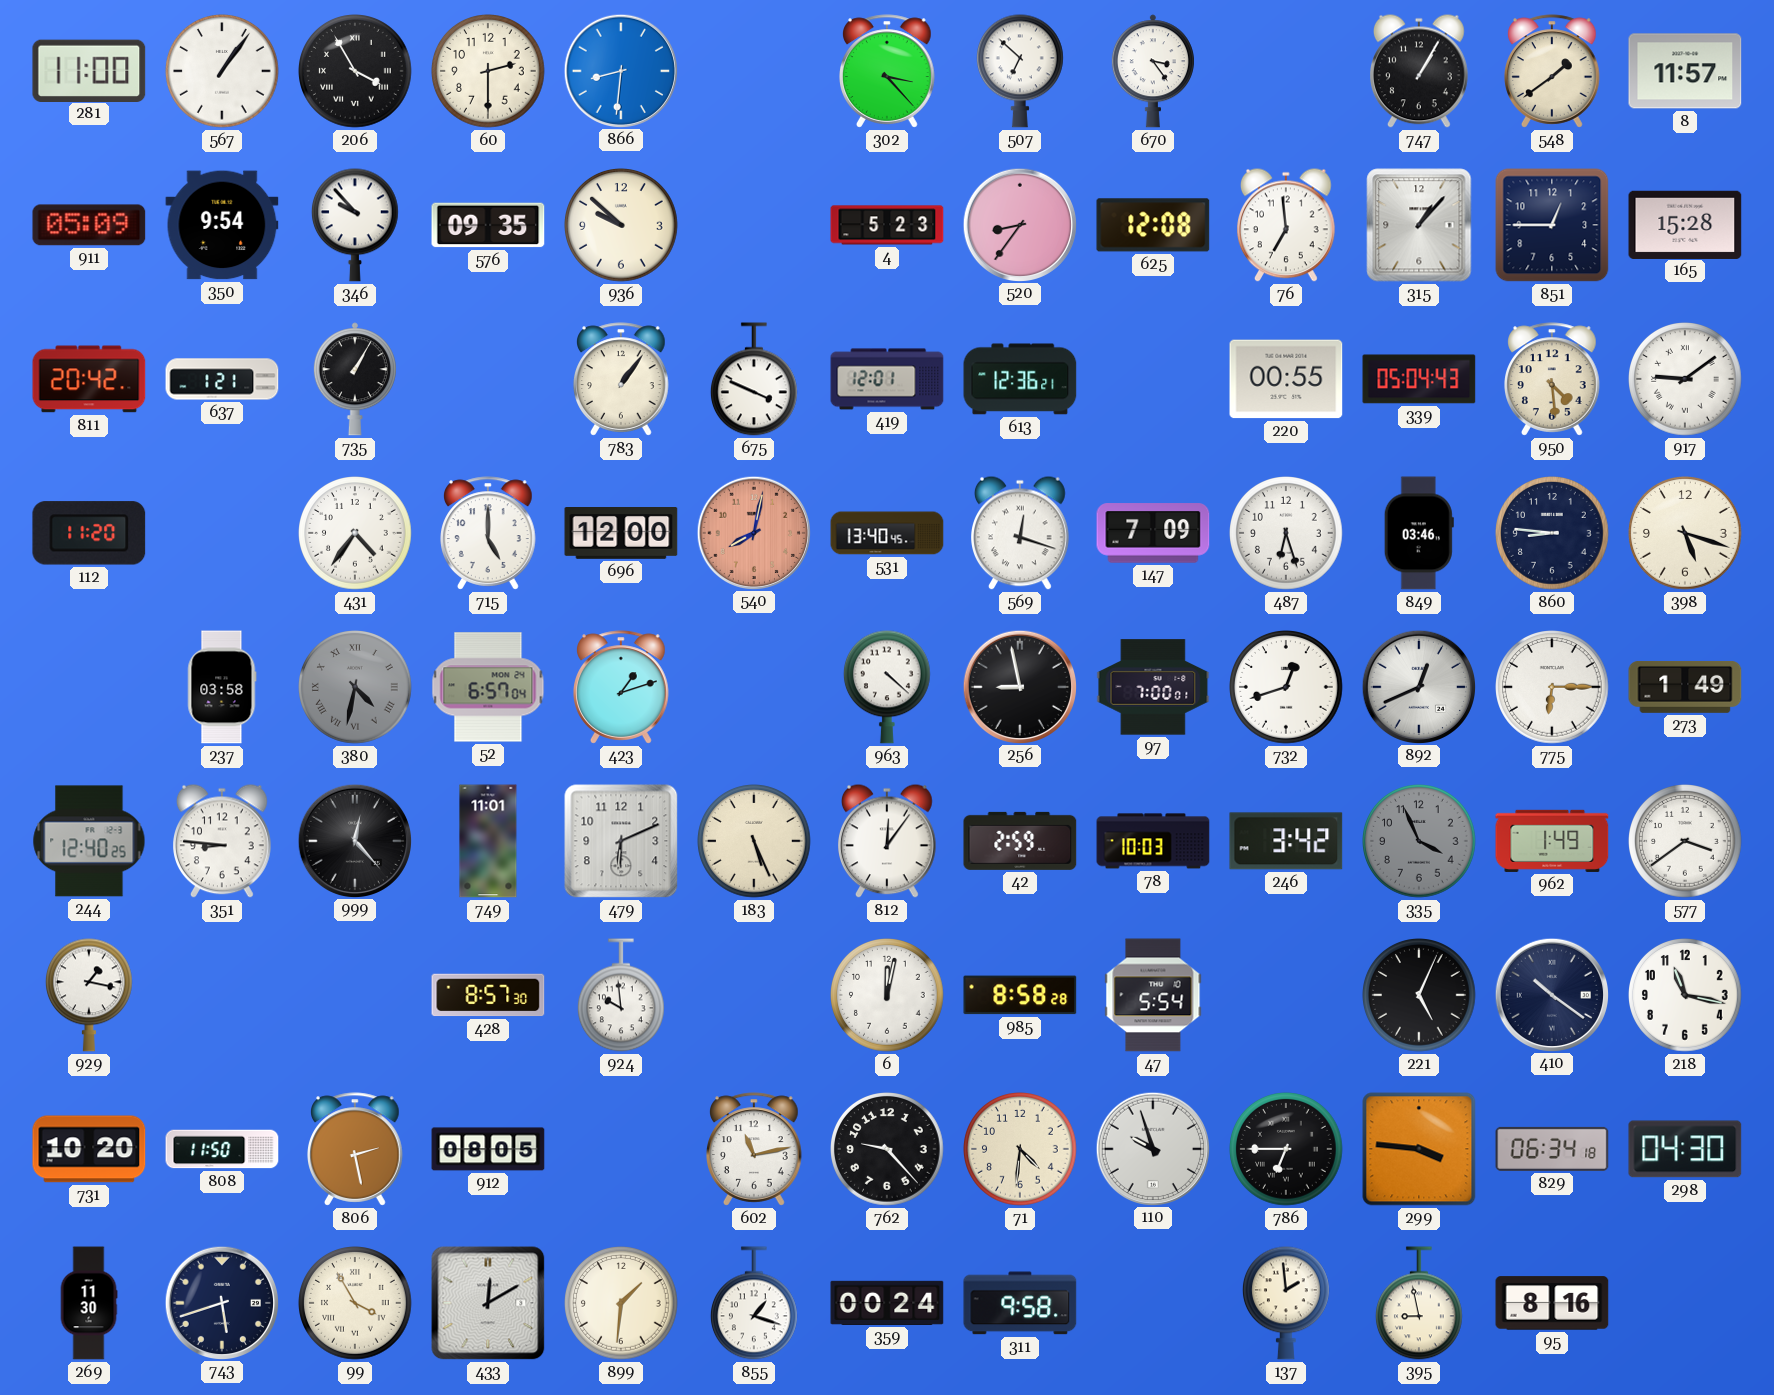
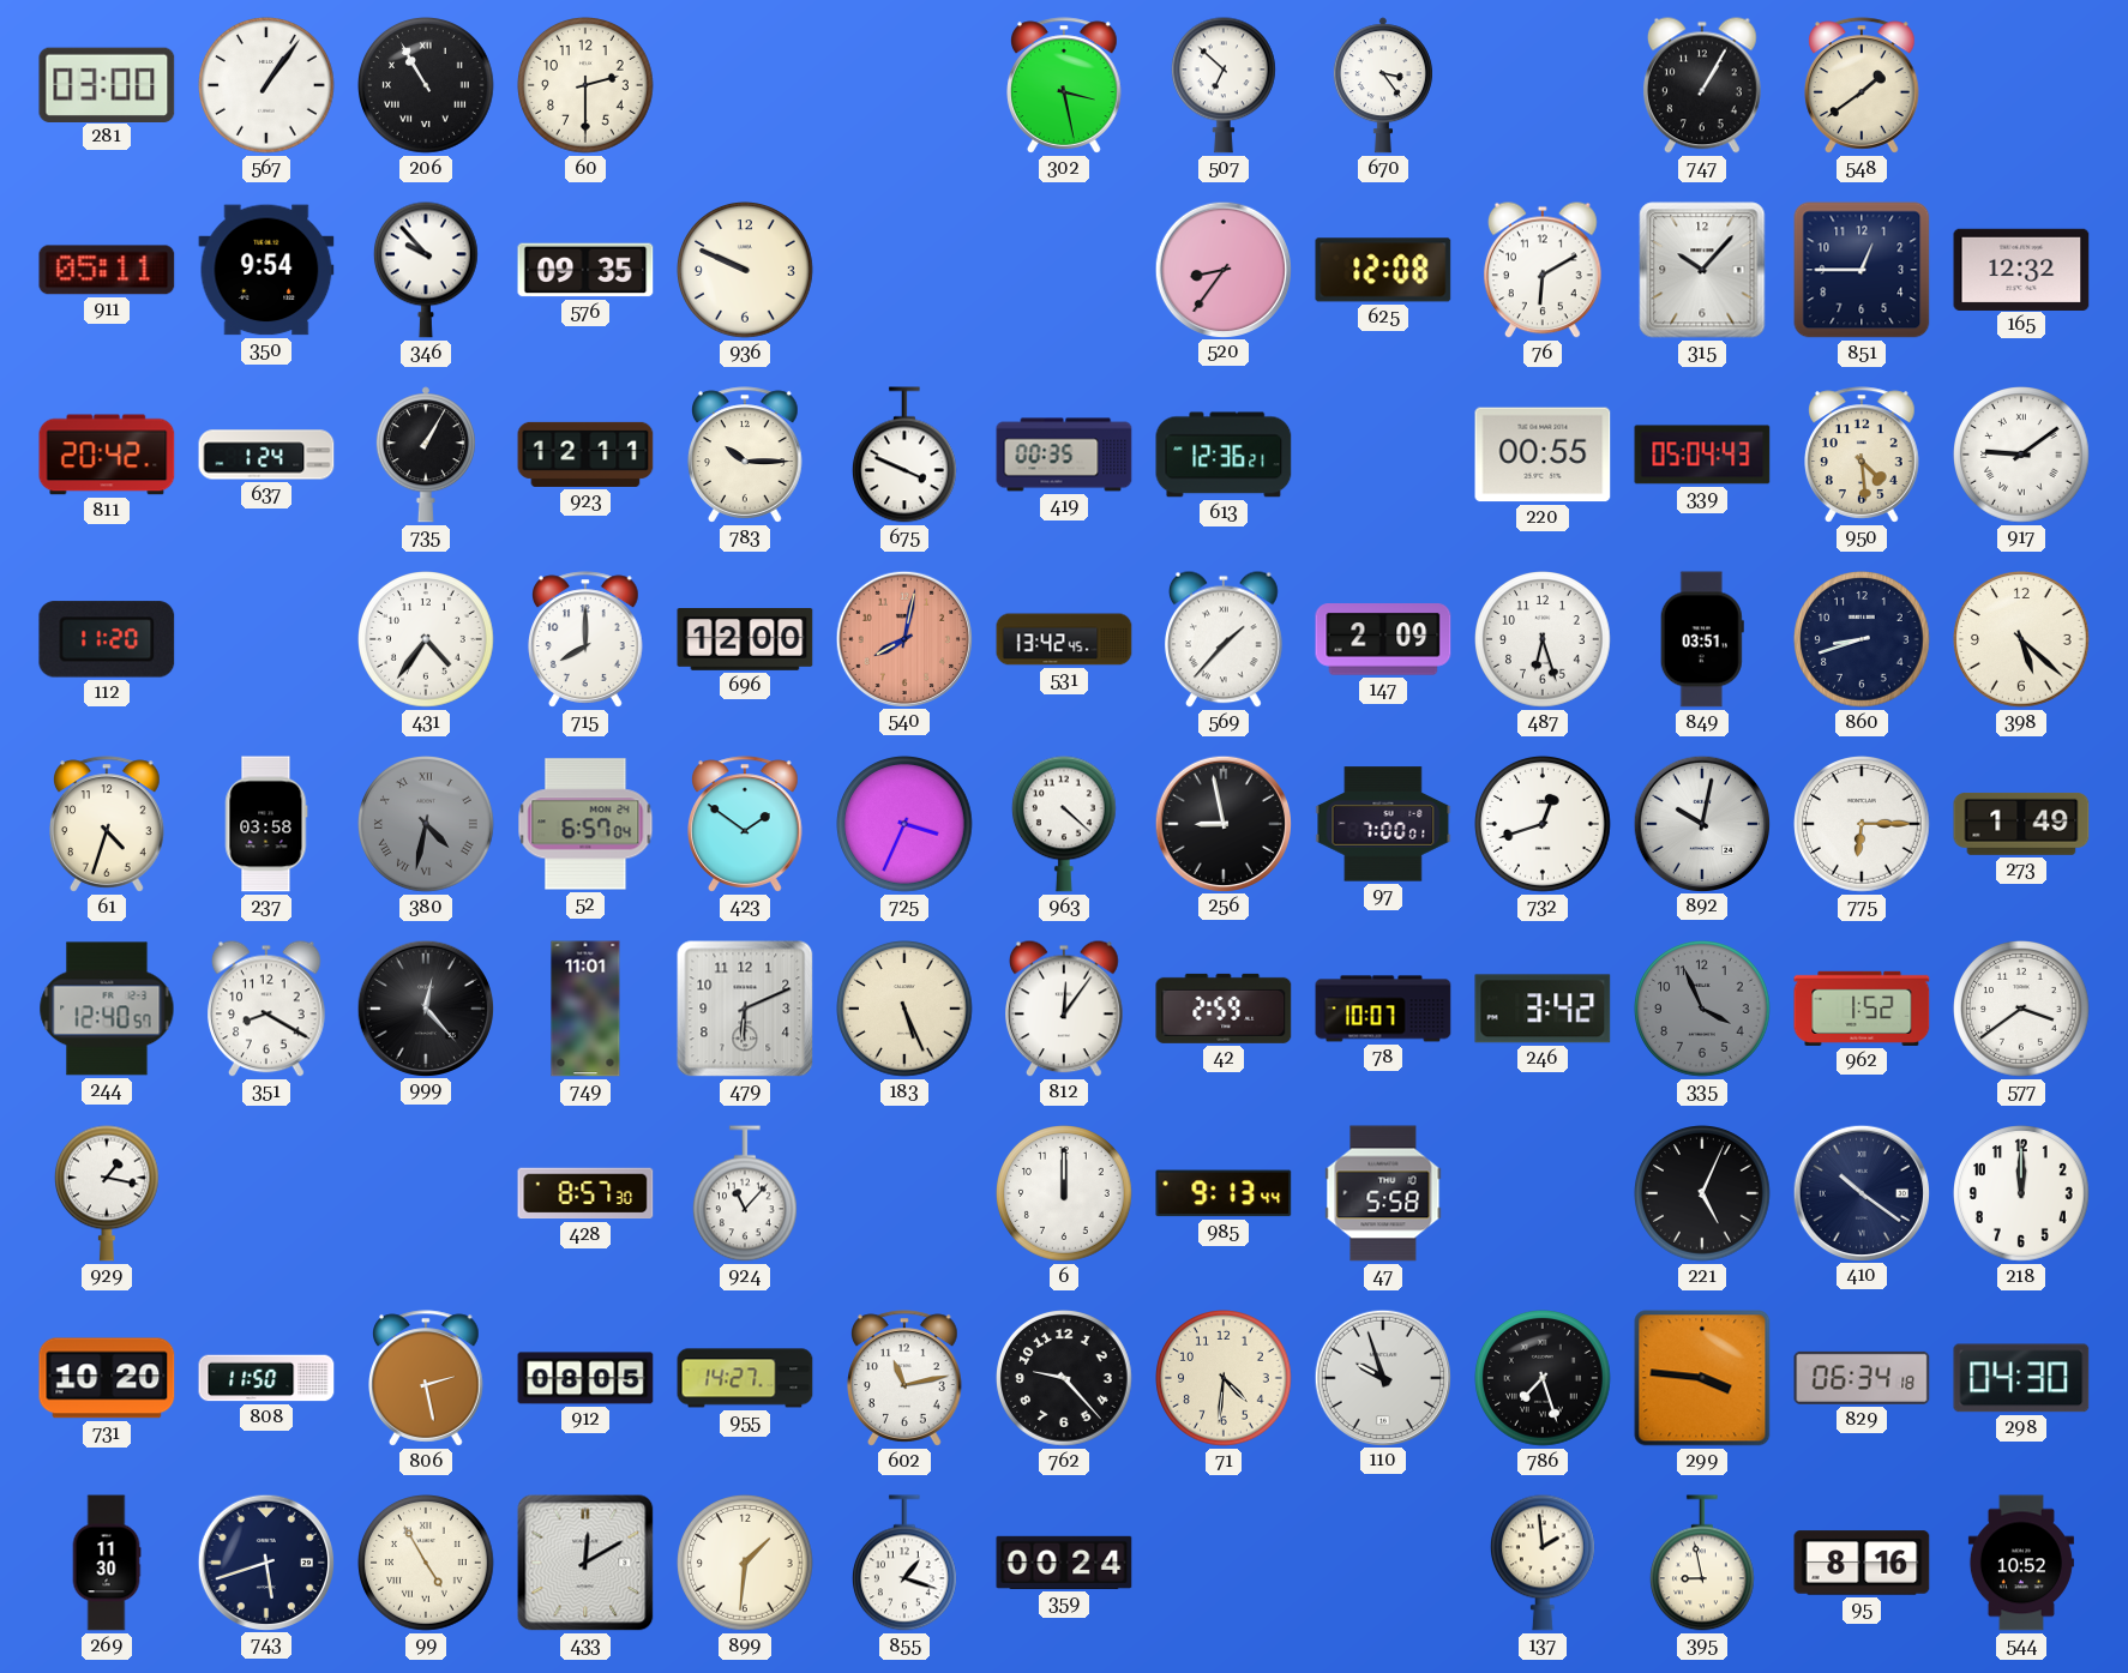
281: 11:00 -> 03:00
206: 3:55 -> 10:55
866: 8:31 -> none
302: 3:23 -> 3:28
8: 11:57 -> none
911: 05:09 -> 05:11
936: 9:52 -> 9:49
4: 5:23 -> none
76: 6:59 -> 6:10
315: 1:07 -> 10:07
165: 15:28 -> 12:32
637: 1:21 -> 1:24
923: none -> 12:11
783: 1:06 -> 10:15
419: 12:01 -> 00:35
715: 5:00 -> 8:00
531: 13:40 -> 13:42
569: 12:18 -> 1:37
147: 7:09 -> 2:09
849: 03:46 -> 03:51
860: 8:46 -> 8:42
398: 5:18 -> 5:22
61: none -> 4:33
423: 1:12 -> 1:51
725: none -> 3:34
892: 12:41 -> 10:02
244: 12:40:25 -> 12:40:57
351: 8:46 -> 8:20
78: 10:03 -> 10:07
962: 1:49 -> 1:52
924: 9:59 -> 11:07
6: 12:02 -> 12:00
985: 8:58 -> 9:13
47: 5:54 -> 5:58
218: 11:17 -> 12:00
955: none -> 14:27
786: 6:45 -> 7:27
99: 3:55 -> 4:55
311: 9:58 -> none
544: none -> 10:52
